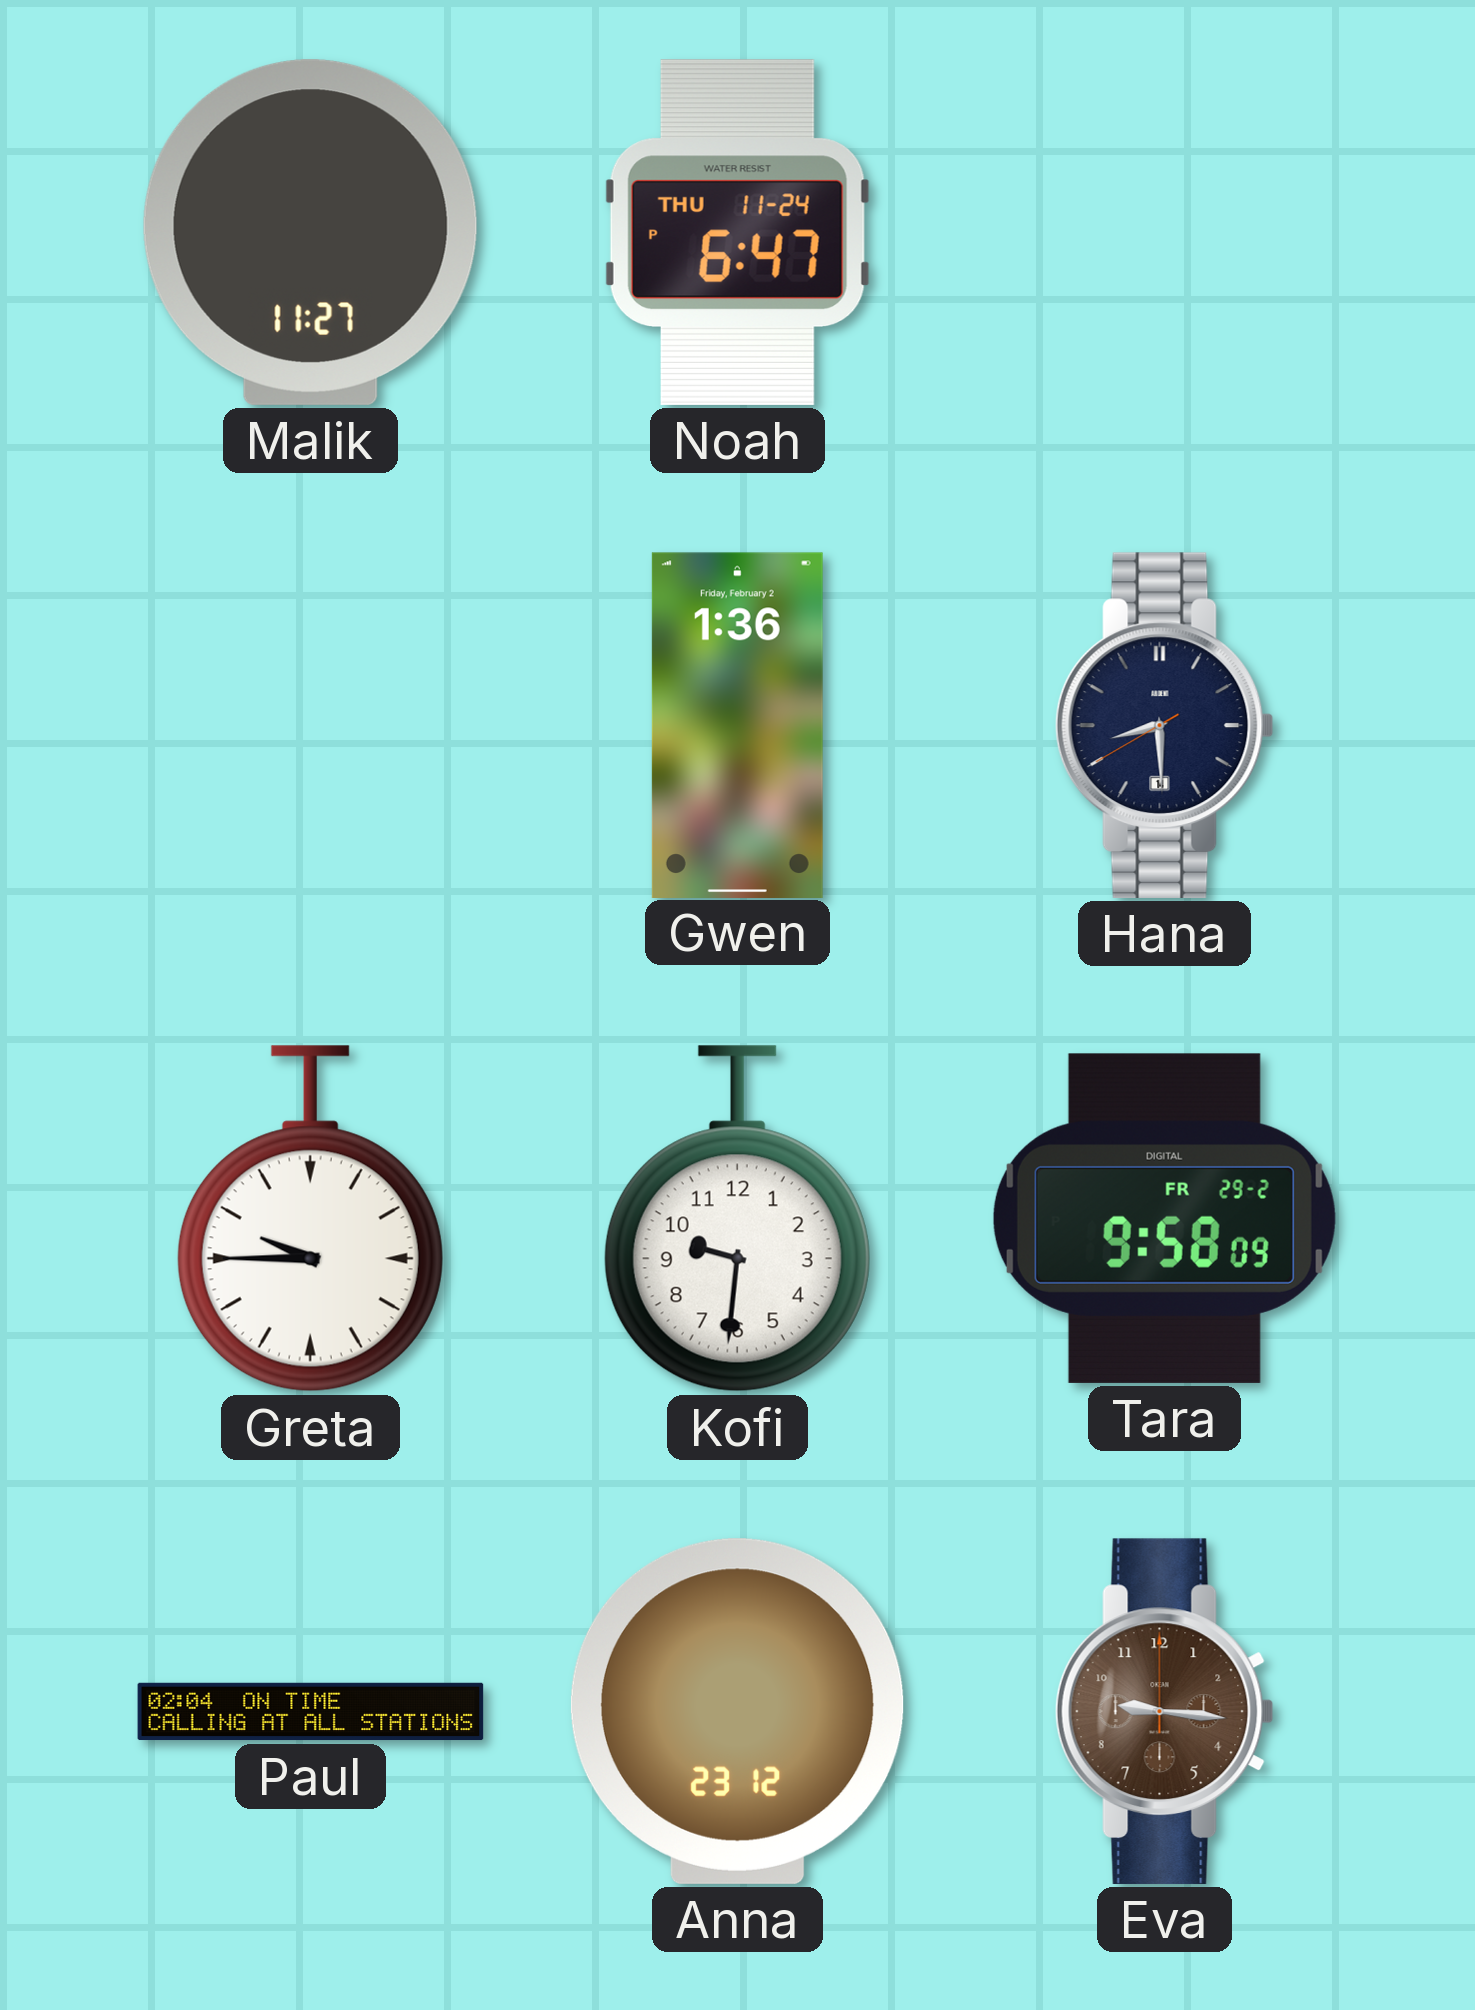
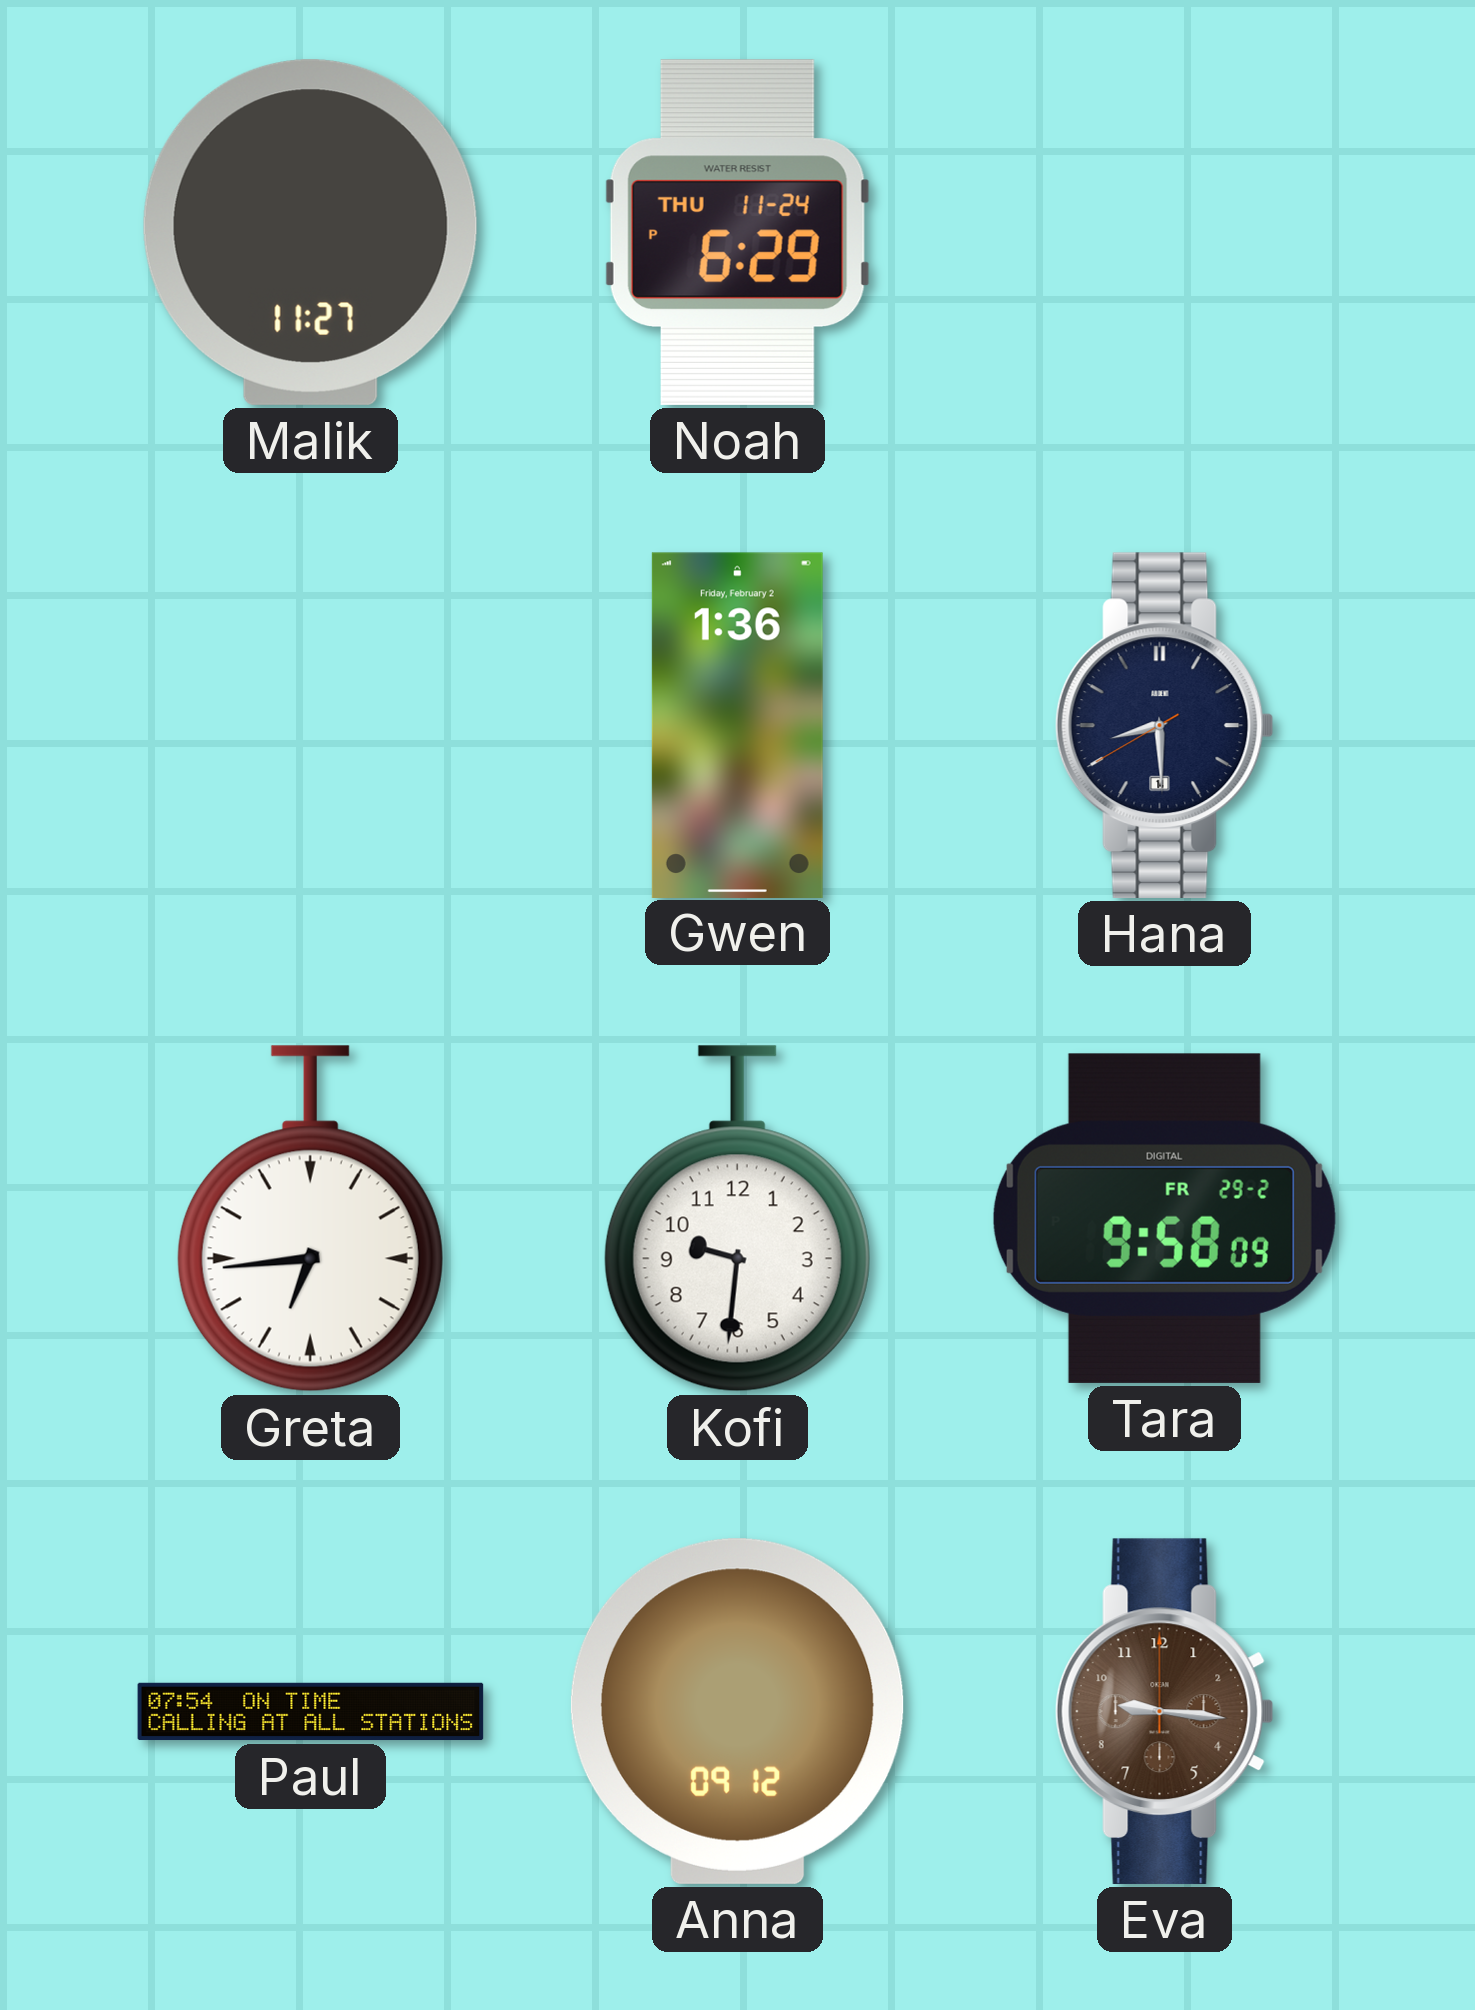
Noah: 6:47 -> 6:29
Greta: 9:45 -> 6:44
Paul: 02:04 -> 07:54
Anna: 23:12 -> 09:12
